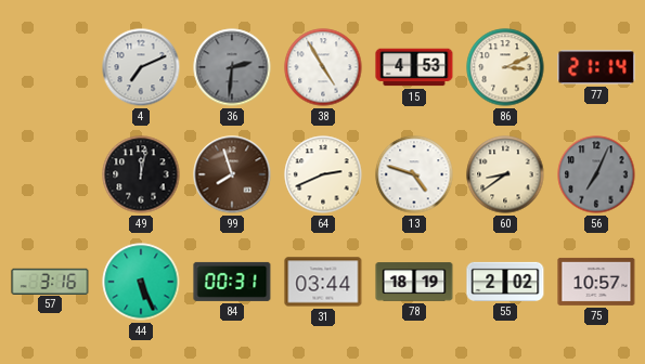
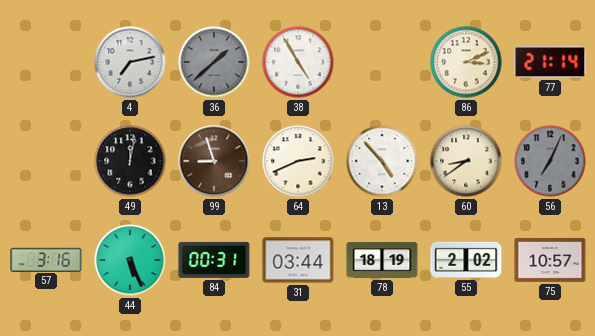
4: 7:11 -> 7:13
36: 2:31 -> 1:38
15: 4:53 -> none
99: 7:57 -> 8:57
13: 4:48 -> 4:53
